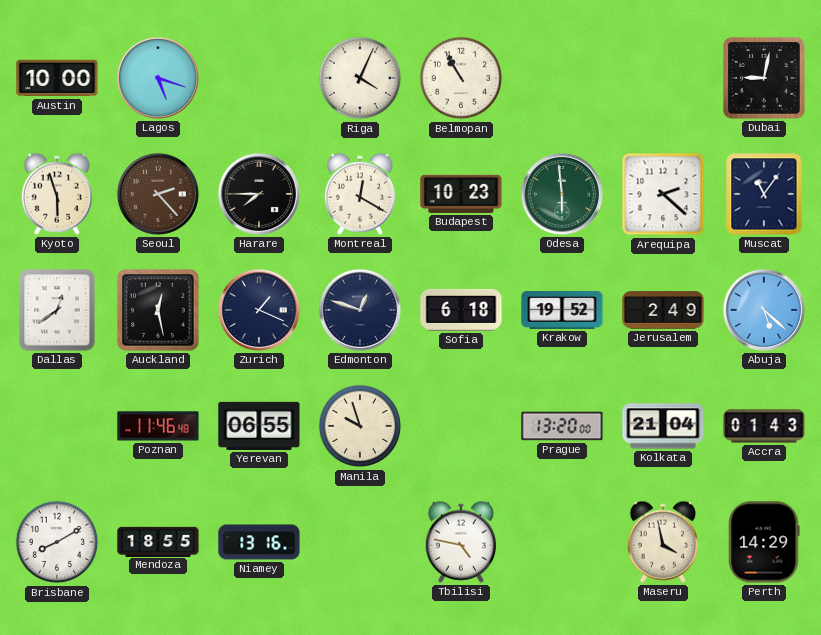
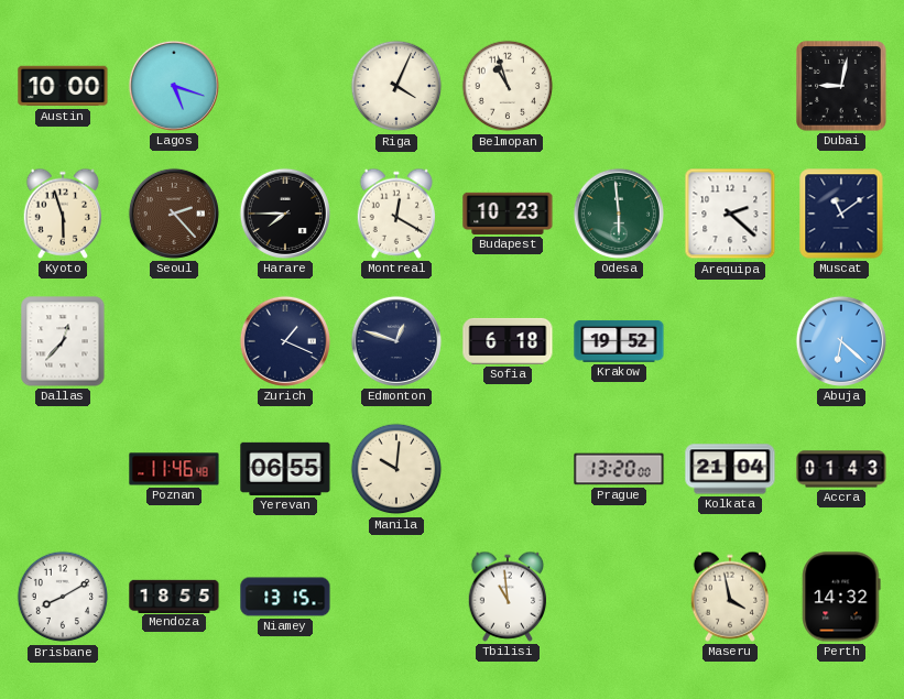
Belmopan: 10:55 -> 10:57
Muscat: 11:06 -> 11:09
Dallas: 12:39 -> 12:37
Auckland: 12:28 -> none
Jerusalem: 2:49 -> none
Abuja: 5:22 -> 6:22
Manila: 9:57 -> 10:01
Niamey: 13:16 -> 13:15
Tbilisi: 4:47 -> 10:59
Perth: 14:29 -> 14:32
